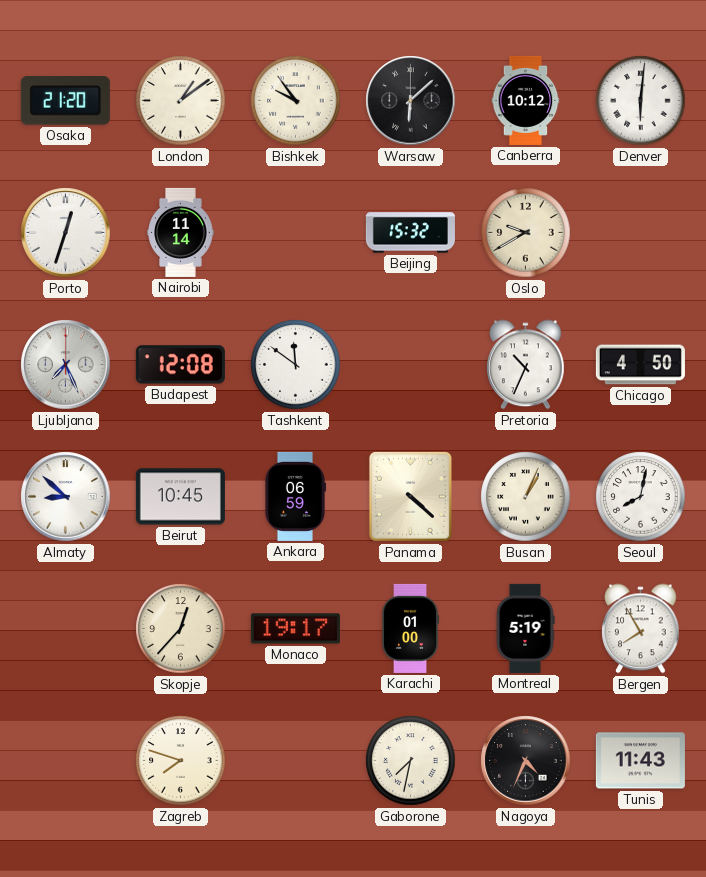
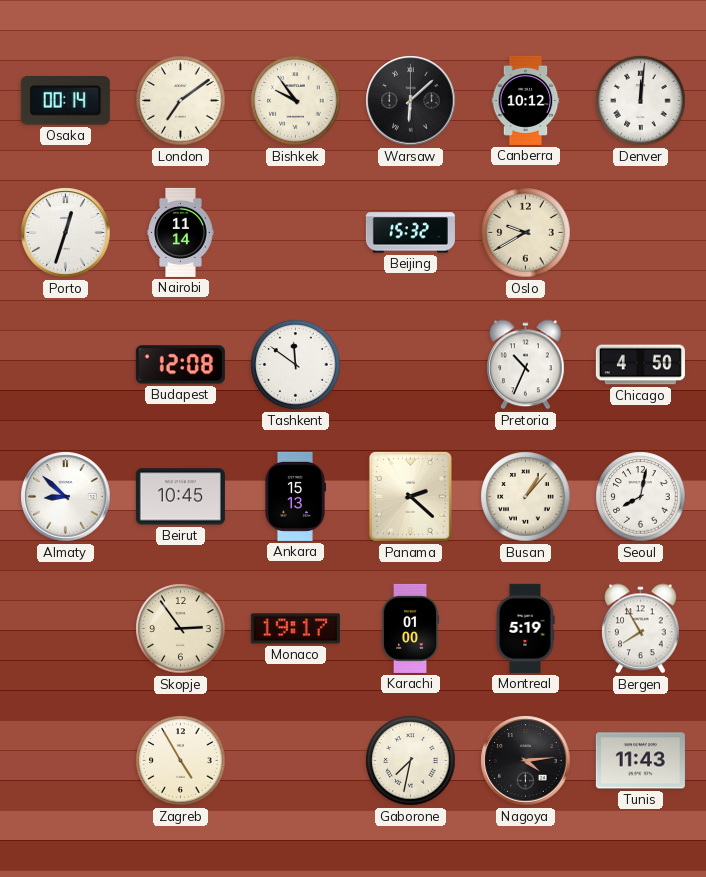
Osaka: 21:20 -> 00:14
London: 1:09 -> 7:09
Denver: 6:01 -> 12:01
Ljubljana: 7:26 -> none
Ankara: 06:59 -> 15:13
Panama: 4:22 -> 2:22
Busan: 1:04 -> 1:07
Skopje: 12:37 -> 2:54
Zagreb: 7:48 -> 4:55
Nagoya: 4:34 -> 4:14
